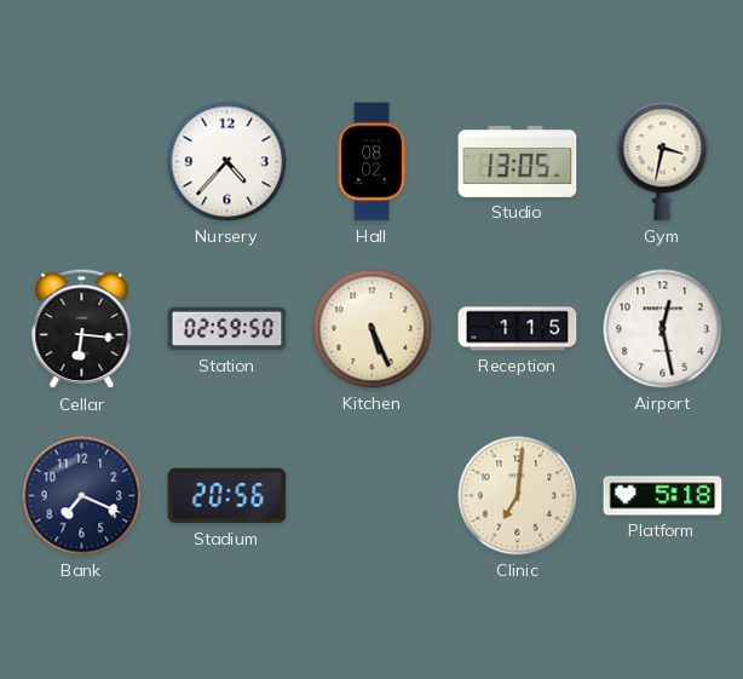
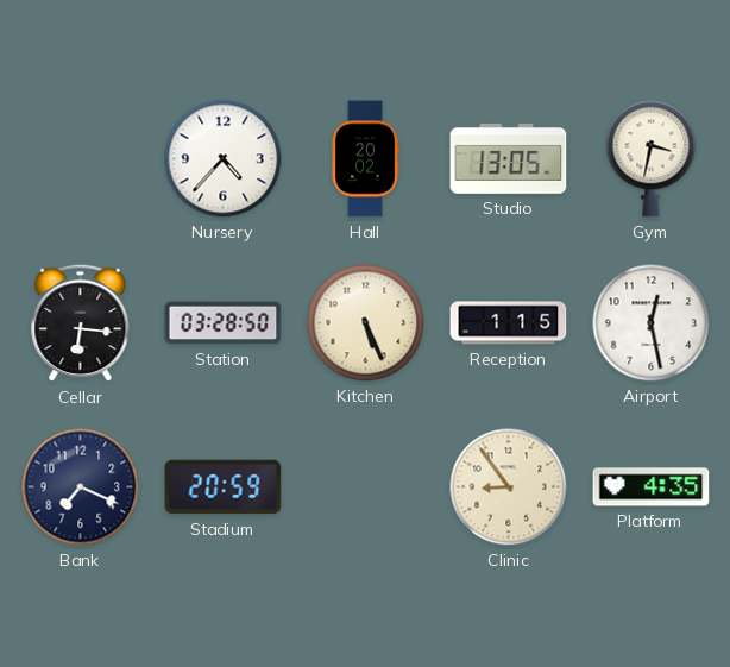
Hall: 08:02 -> 20:02
Station: 02:59 -> 03:28
Stadium: 20:56 -> 20:59
Clinic: 7:01 -> 8:54
Platform: 5:18 -> 4:35
